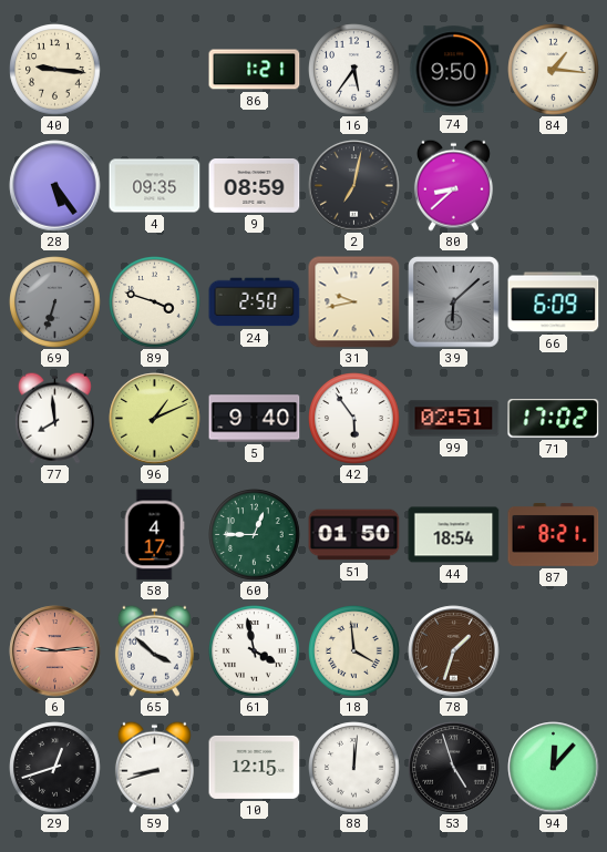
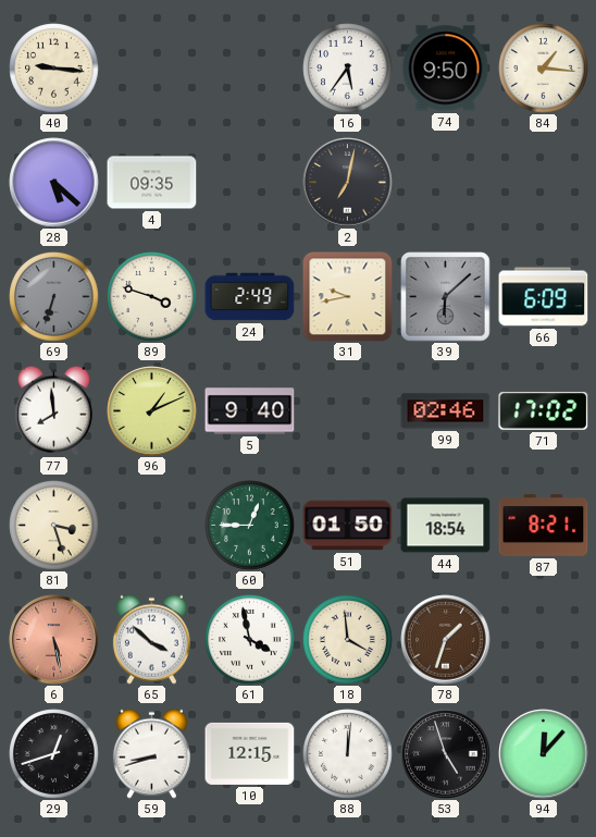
86: 1:21 -> none
28: 5:24 -> 5:22
9: 08:59 -> none
80: 8:38 -> none
24: 2:50 -> 2:49
42: 5:54 -> none
99: 02:51 -> 02:46
81: none -> 3:27
58: 4:17 -> none
6: 9:14 -> 5:28
